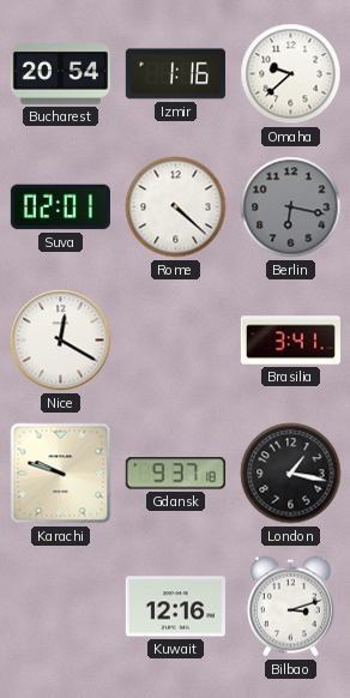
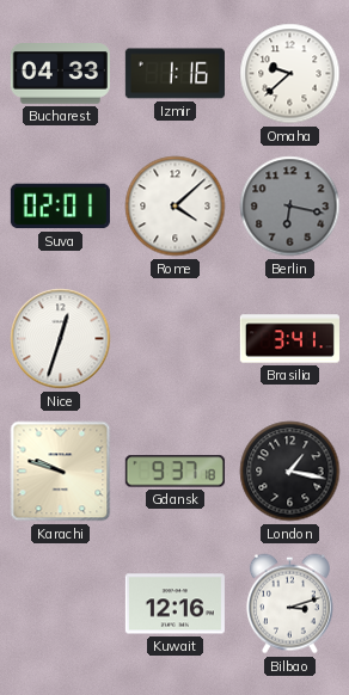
Bucharest: 20:54 -> 04:33
Rome: 4:22 -> 4:08
Nice: 12:20 -> 12:33
